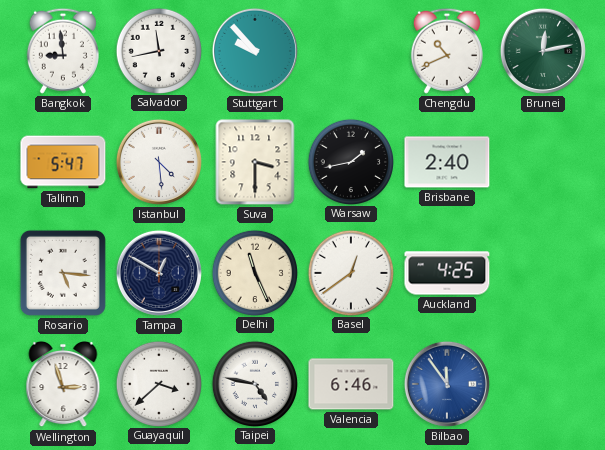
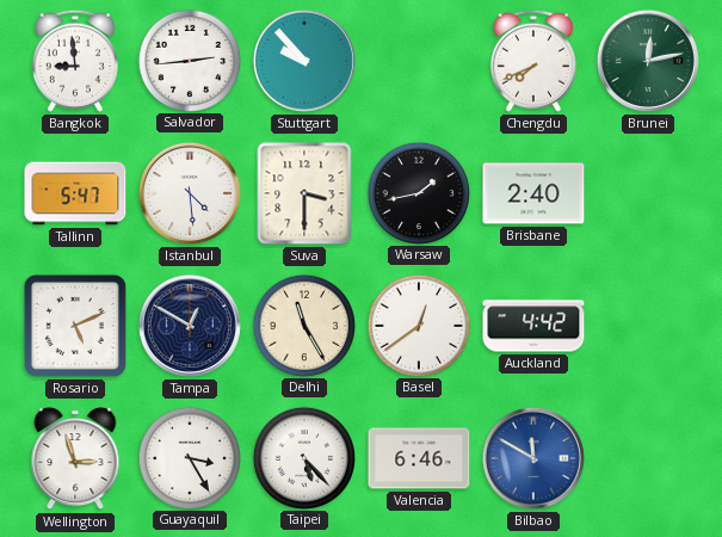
Salvador: 11:43 -> 2:44
Chengdu: 10:41 -> 7:41
Rosario: 5:16 -> 5:11
Delhi: 11:26 -> 11:25
Auckland: 4:25 -> 4:42
Guayaquil: 3:38 -> 3:25
Taipei: 4:47 -> 5:23
Bilbao: 11:54 -> 11:50
